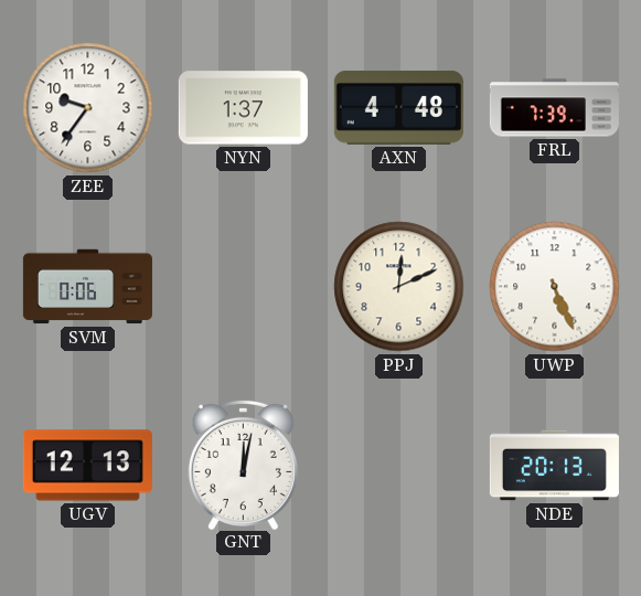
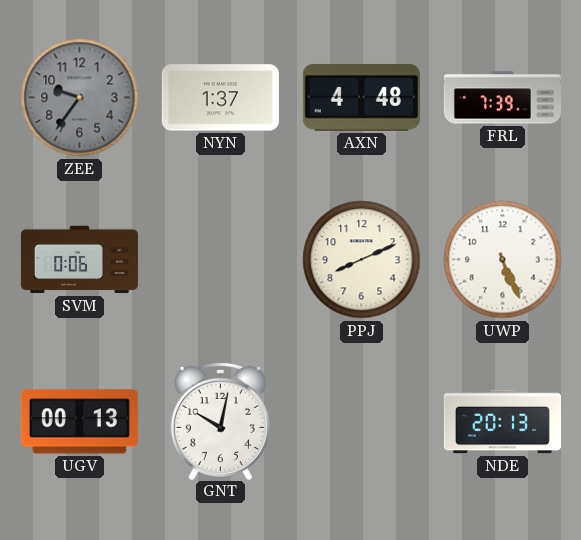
ZEE dial: white -> grey
PPJ: 12:11 -> 8:11
UGV: 12:13 -> 00:13
GNT: 12:02 -> 10:02
